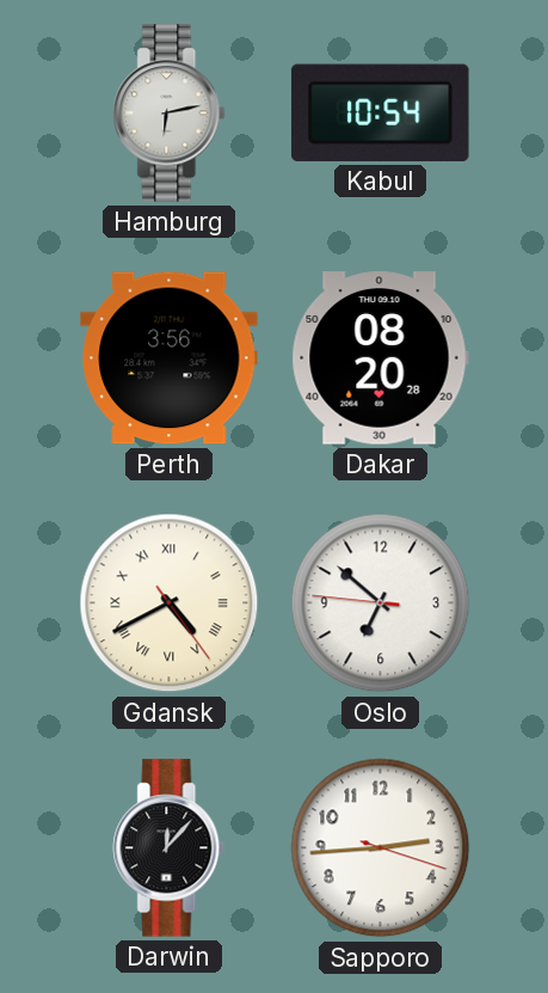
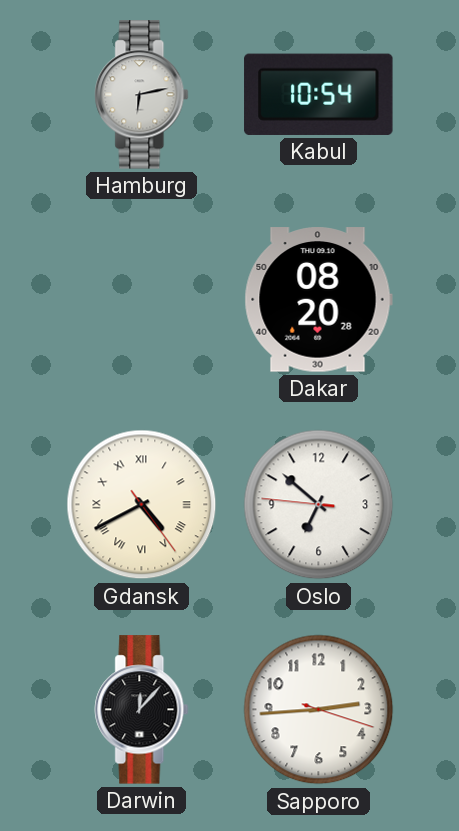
Perth: 3:56 -> none
